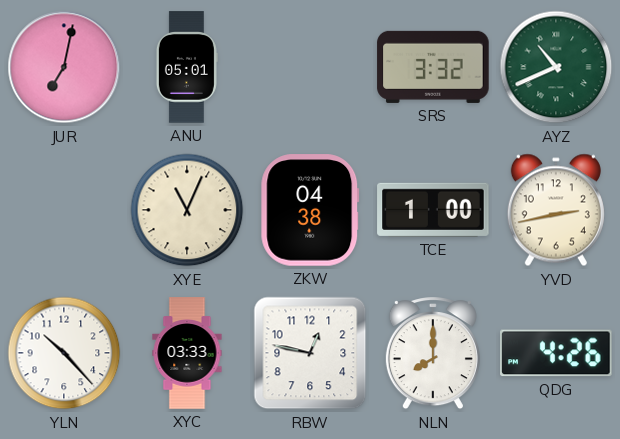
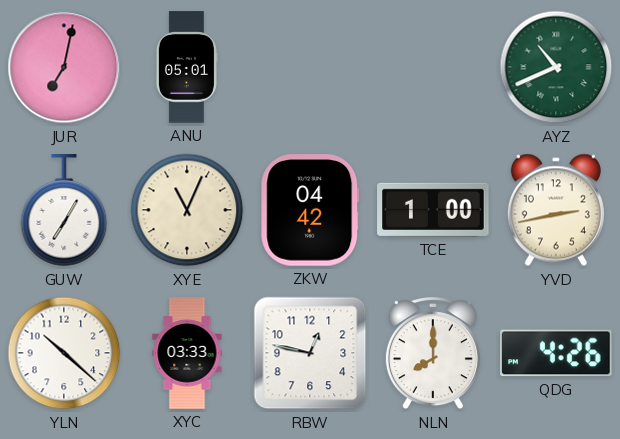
SRS: 3:32 -> none
GUW: none -> 7:05
ZKW: 04:38 -> 04:42
YLN: 10:23 -> 10:22
